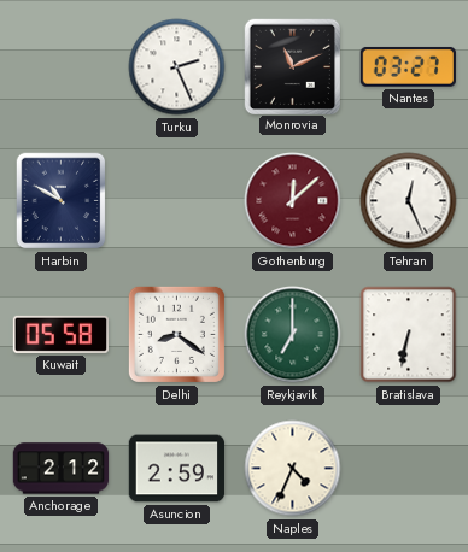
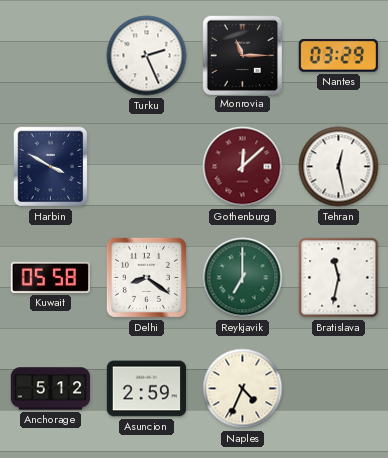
Monrovia: 11:11 -> 11:15
Nantes: 03:27 -> 03:29
Harbin: 10:50 -> 3:50
Tehran: 12:26 -> 12:28
Bratislava: 6:32 -> 11:32
Anchorage: 2:12 -> 5:12
